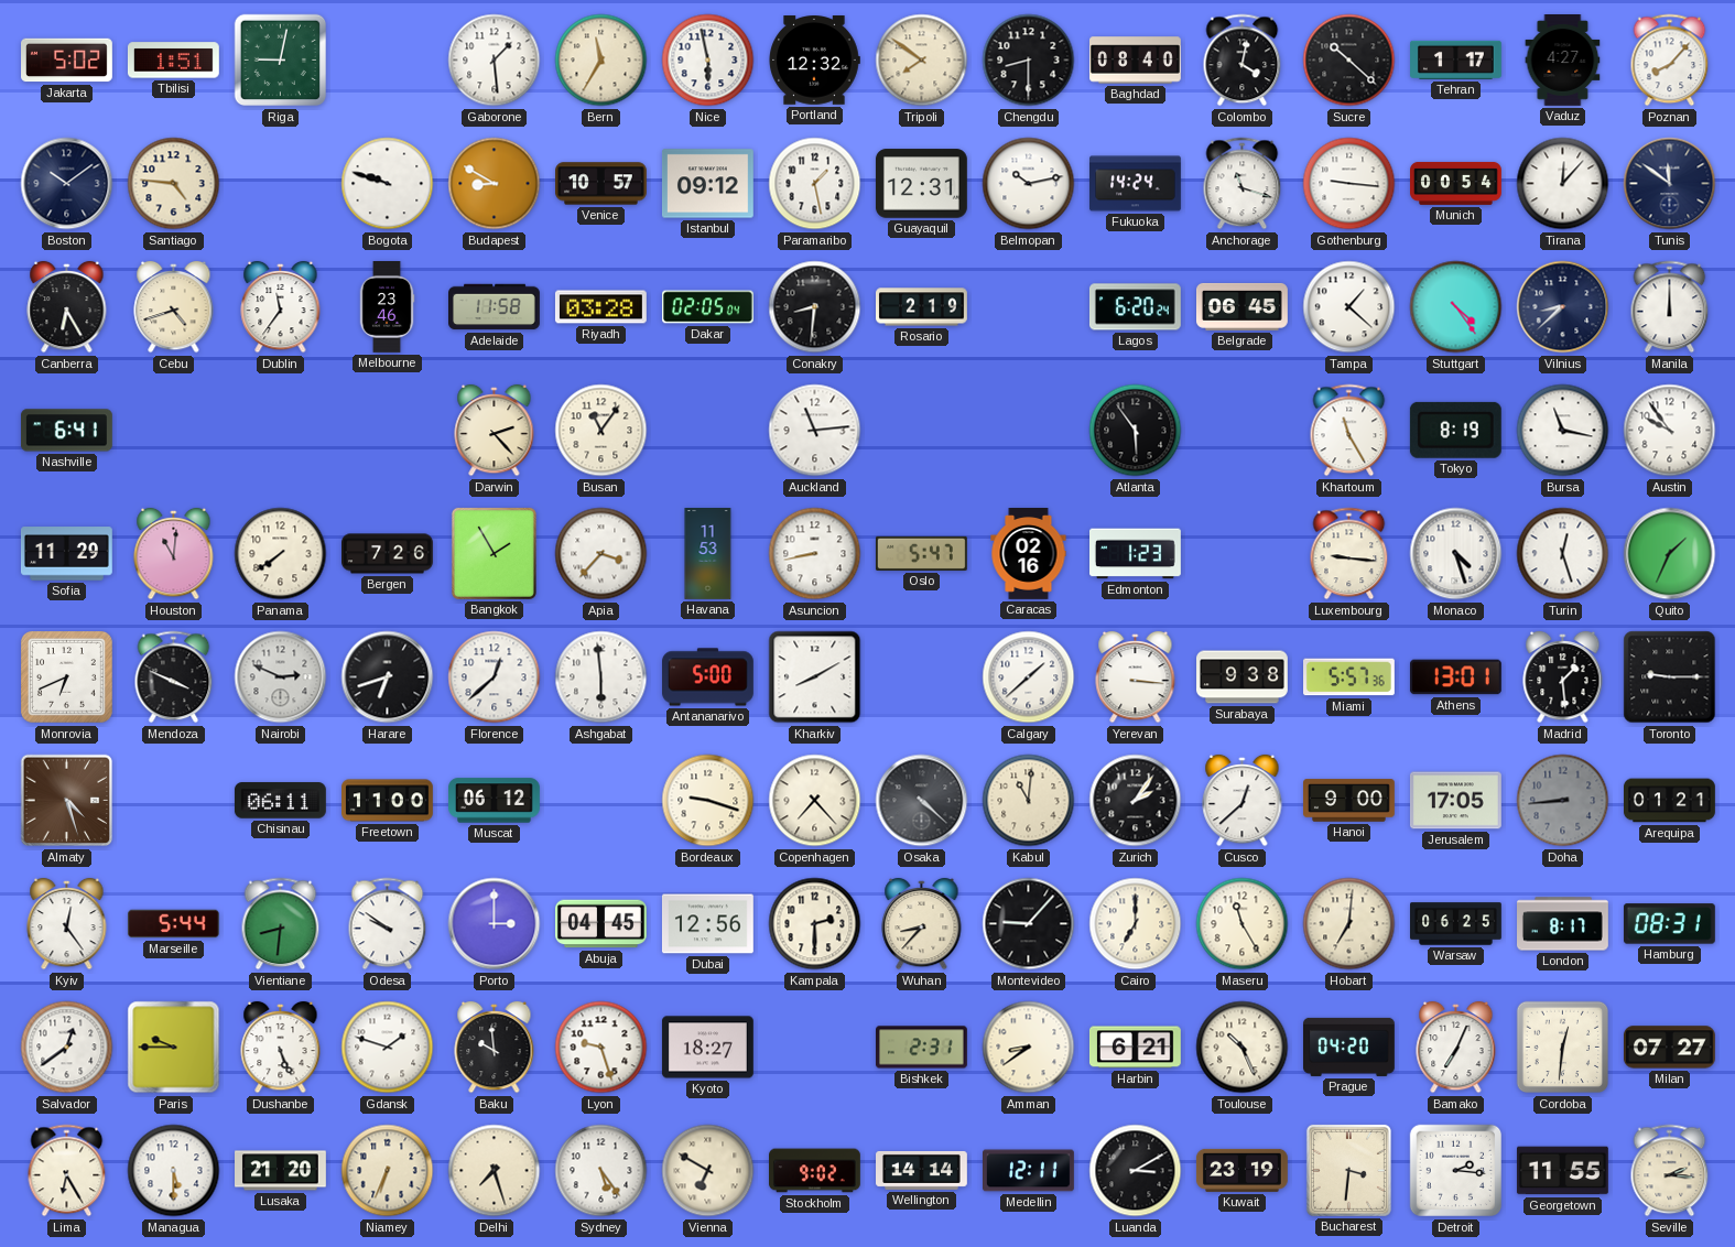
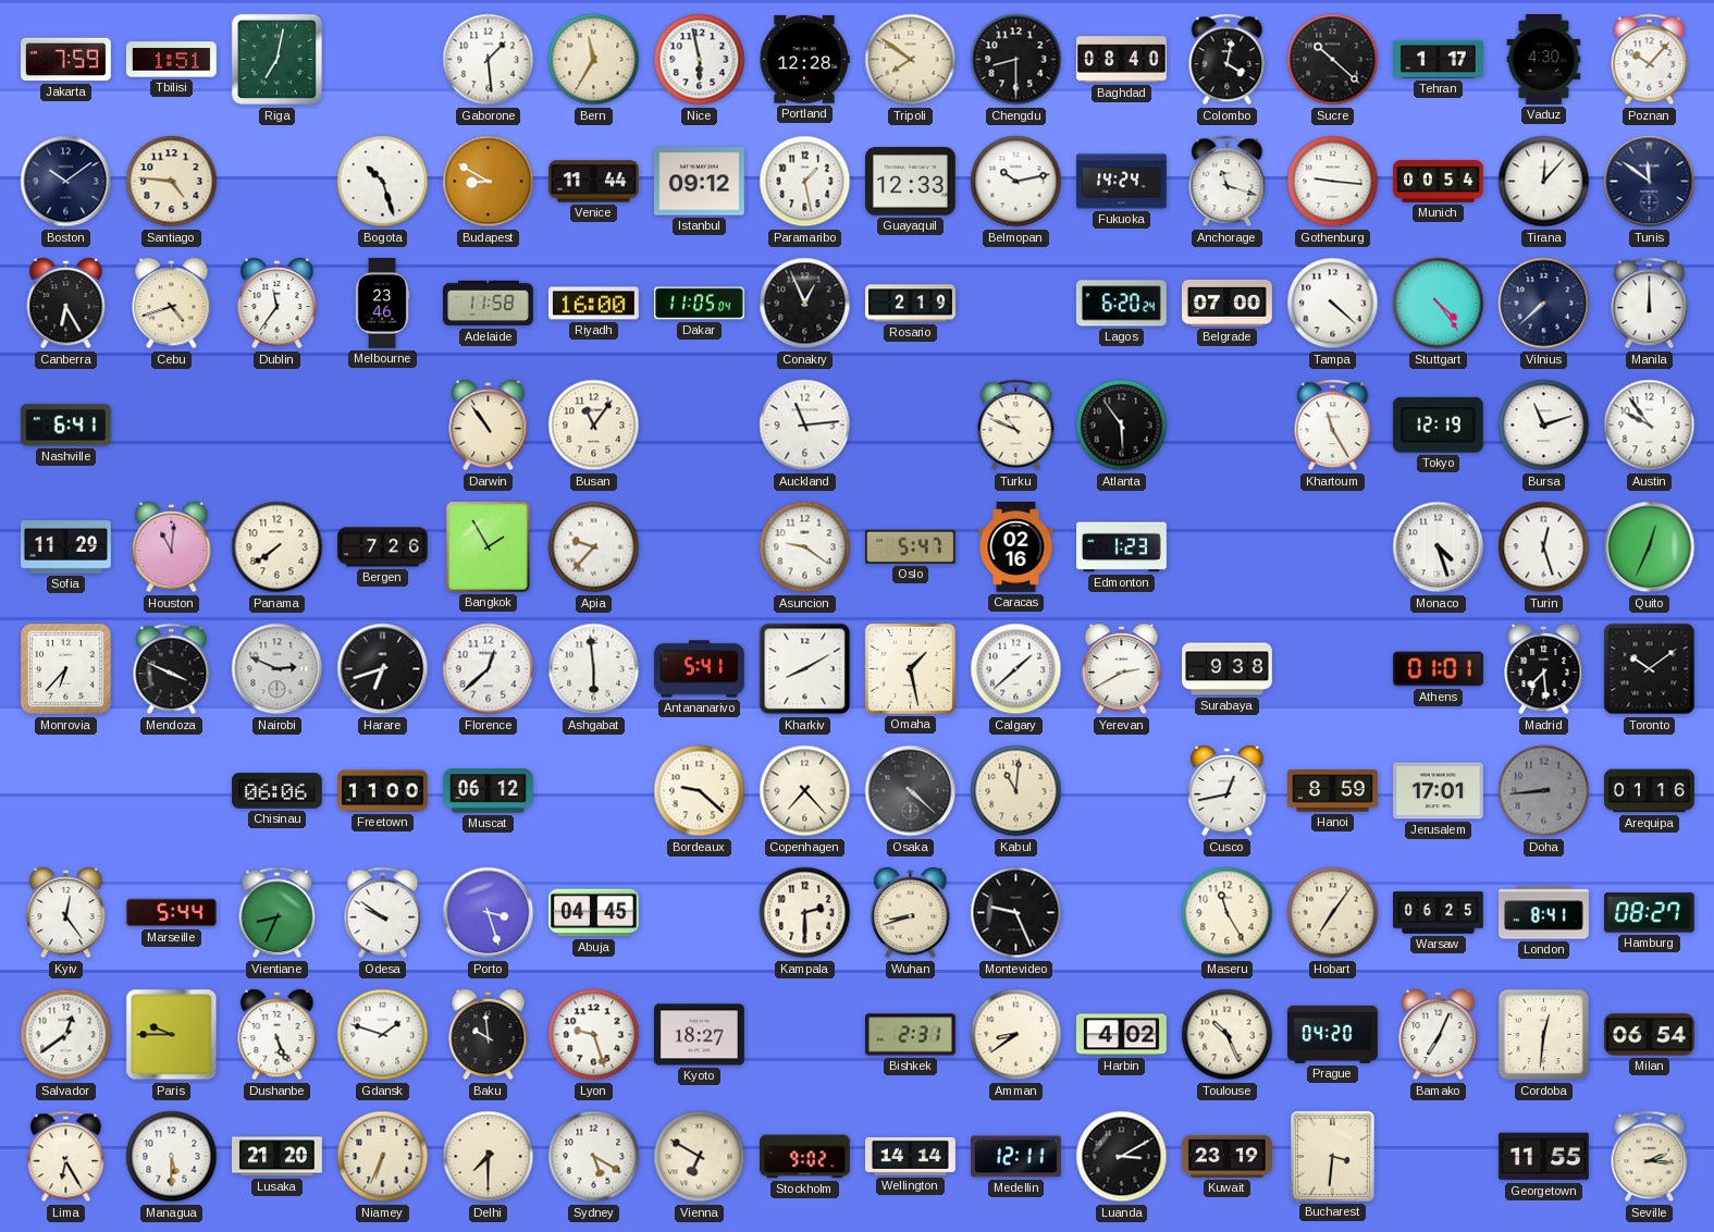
Jakarta: 5:02 -> 7:59
Riga: 9:02 -> 7:02
Portland: 12:32 -> 12:28
Vaduz: 4:27 -> 4:30
Poznan: 8:07 -> 10:07
Bogota: 9:48 -> 10:27
Venice: 10:57 -> 11:44
Guayaquil: 12:31 -> 12:33
Riyadh: 03:28 -> 16:00
Dakar: 02:05 -> 11:05
Conakry: 8:31 -> 12:56
Belgrade: 06:45 -> 07:00
Tampa: 1:22 -> 4:22
Vilnius: 8:38 -> 7:38
Darwin: 2:23 -> 10:54
Turku: none -> 10:49
Tokyo: 8:19 -> 12:19
Bursa: 11:17 -> 11:12
Apia: 3:37 -> 9:37
Havana: 11:53 -> none
Asuncion: 8:43 -> 9:21
Luxembourg: 9:16 -> none
Quito: 1:34 -> 12:34
Monrovia: 6:41 -> 6:37
Antananarivo: 5:00 -> 5:41
Omaha: none -> 1:28
Yerevan: 3:16 -> 2:40
Miami: 5:57 -> none
Athens: 13:01 -> 01:01
Madrid: 1:29 -> 7:29
Toronto: 9:15 -> 10:09
Almaty: 4:27 -> none
Chisinau: 06:11 -> 06:06
Bordeaux: 9:18 -> 9:22
Zurich: 2:06 -> none
Cusco: 12:38 -> 12:43
Hanoi: 9:00 -> 8:59
Jerusalem: 17:05 -> 17:01
Arequipa: 01:21 -> 01:16
Vientiane: 8:31 -> 8:34
Porto: 3:00 -> 3:27
Dubai: 12:56 -> none
Wuhan: 8:37 -> 8:42
Montevideo: 9:07 -> 9:26
Cairo: 7:00 -> none
Hobart: 7:01 -> 7:06
London: 8:17 -> 8:41
Hamburg: 08:31 -> 08:27
Harbin: 6:21 -> 4:02
Milan: 07:27 -> 06:54
Delhi: 7:27 -> 7:30
Sydney: 5:24 -> 5:20
Detroit: 2:16 -> none
